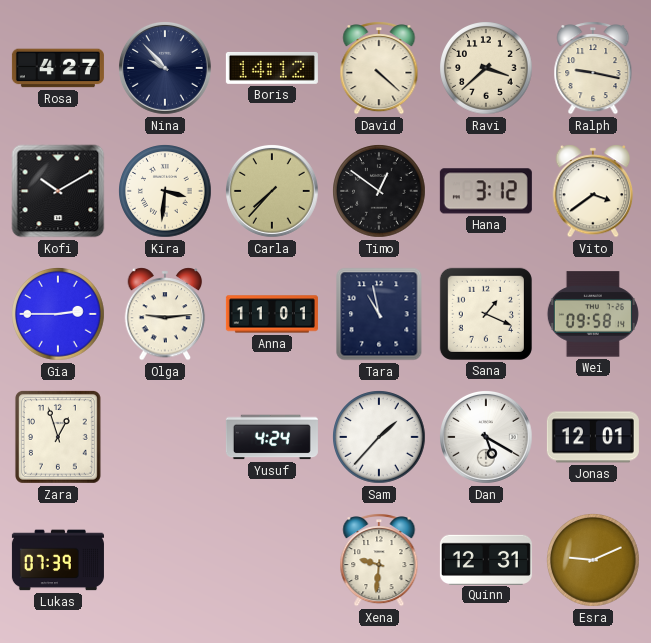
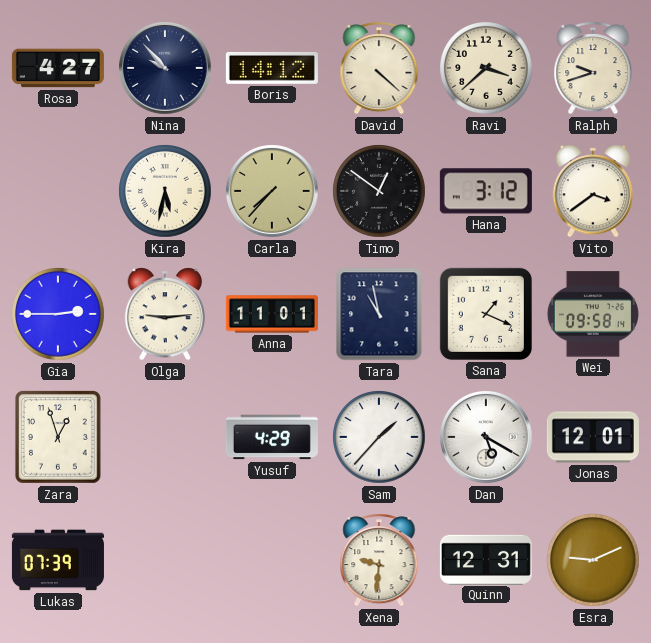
Ralph: 9:17 -> 9:42
Kofi: 10:10 -> none
Kira: 3:31 -> 5:32
Yusuf: 4:24 -> 4:29
